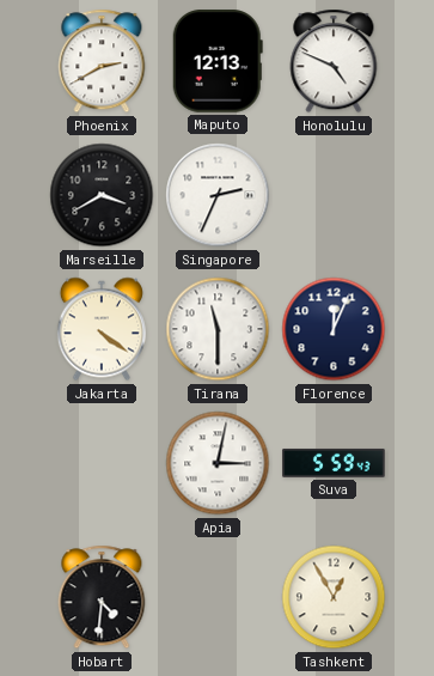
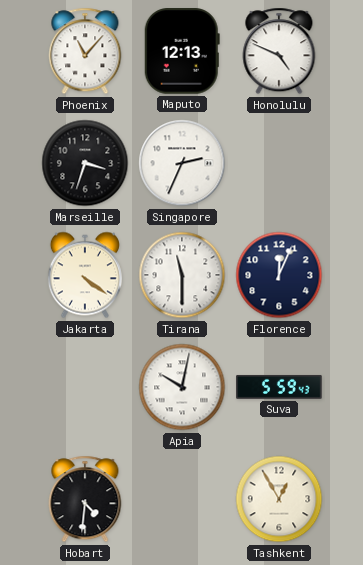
Phoenix: 2:40 -> 11:07
Marseille: 3:40 -> 3:33
Apia: 3:02 -> 10:02
